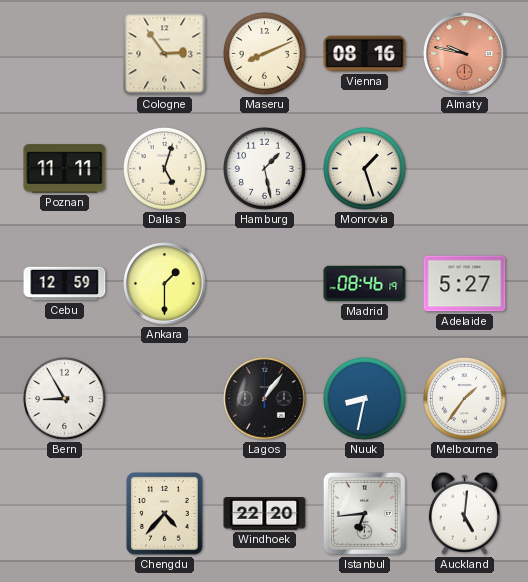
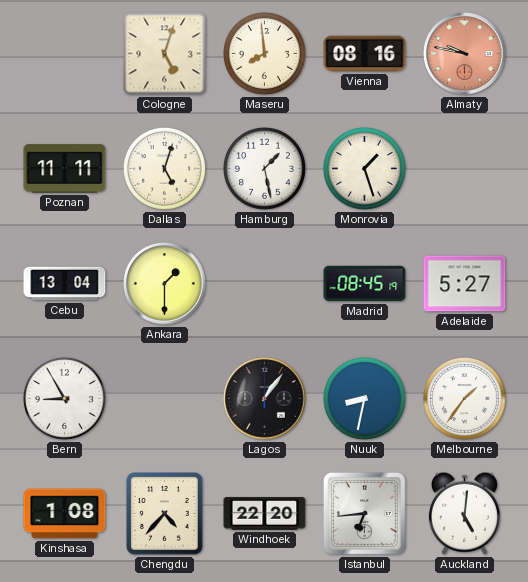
Cologne: 2:54 -> 5:03
Maseru: 8:11 -> 7:59
Cebu: 12:59 -> 13:04
Madrid: 08:46 -> 08:45
Kinshasa: none -> 1:08
